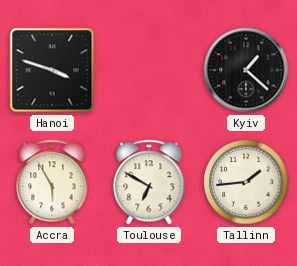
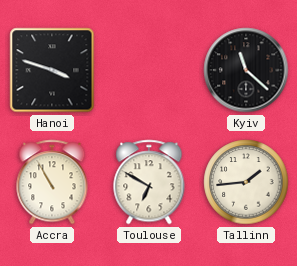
Kyiv: 1:22 -> 11:22
Accra: 5:55 -> 10:55
